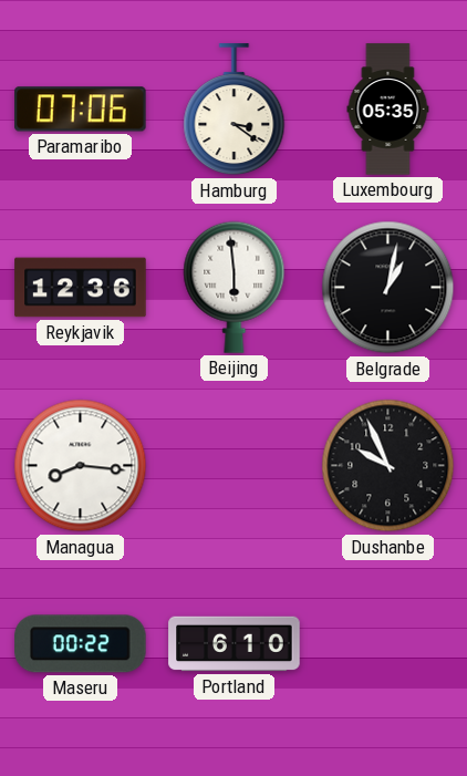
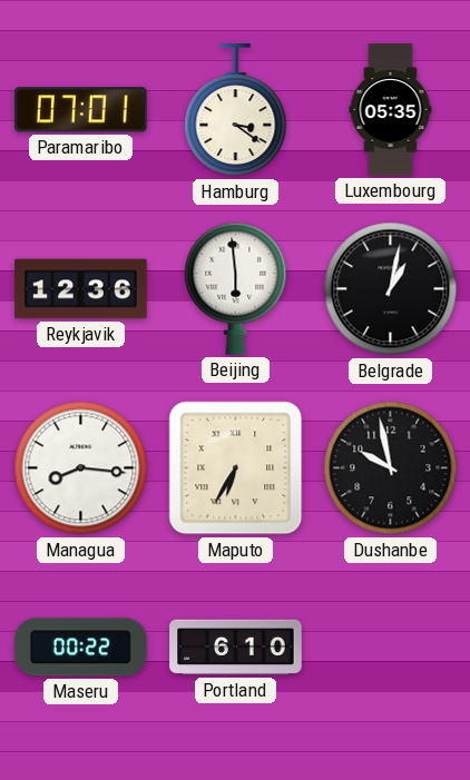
Paramaribo: 07:06 -> 07:01
Maputo: none -> 6:35
Dushanbe: 9:56 -> 9:58
